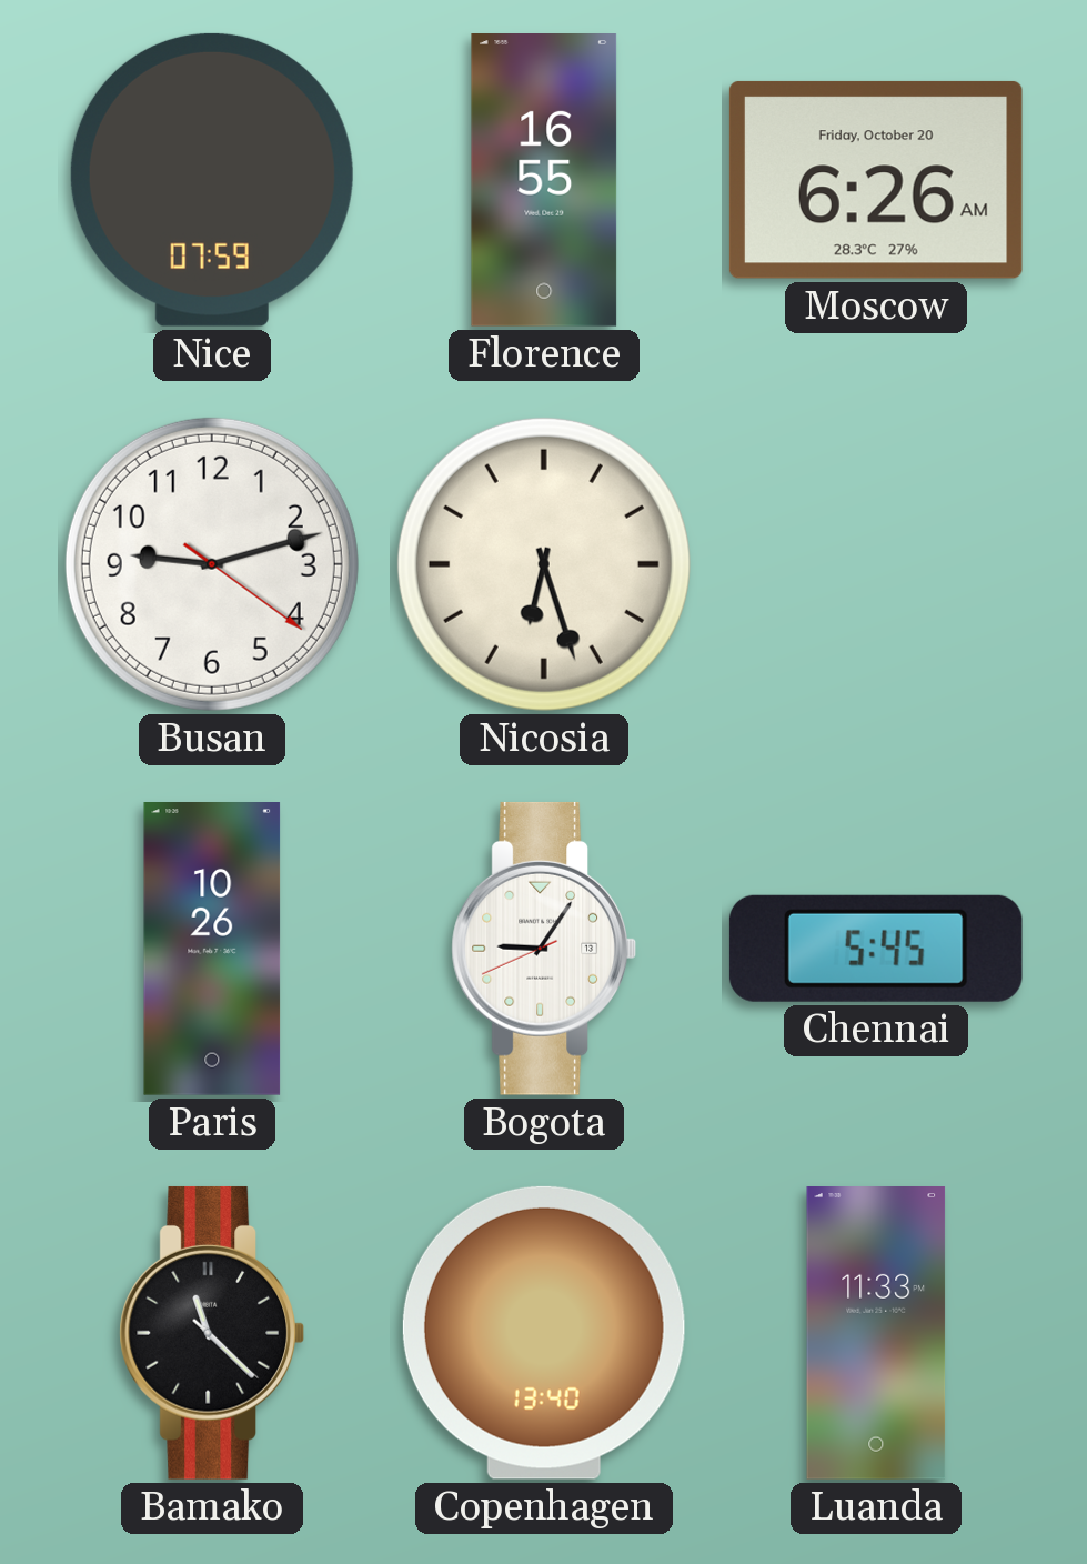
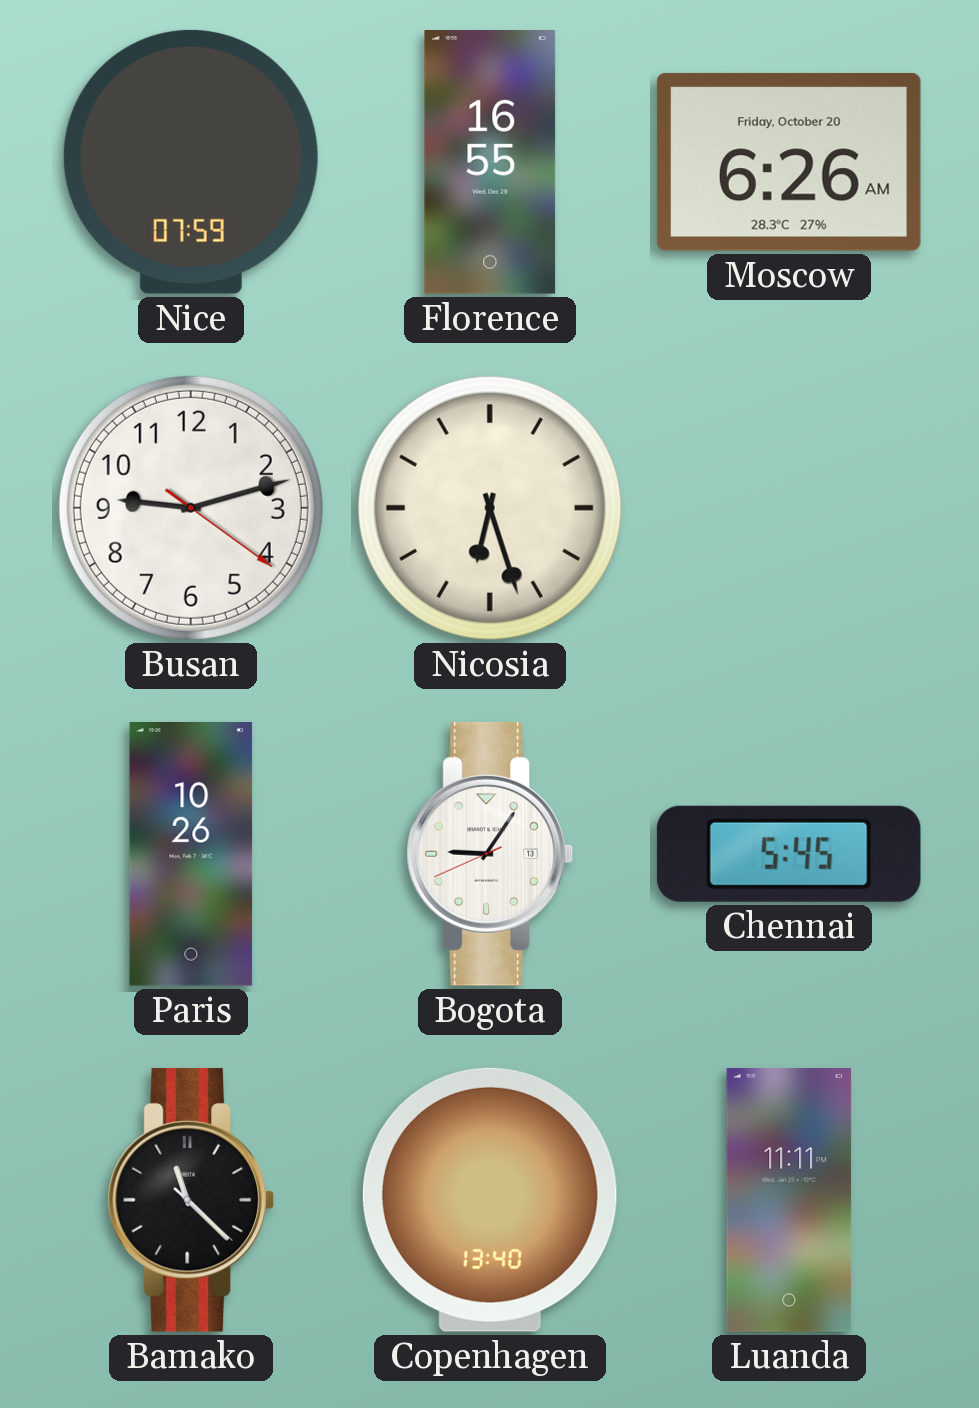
Luanda: 11:33 -> 11:11
